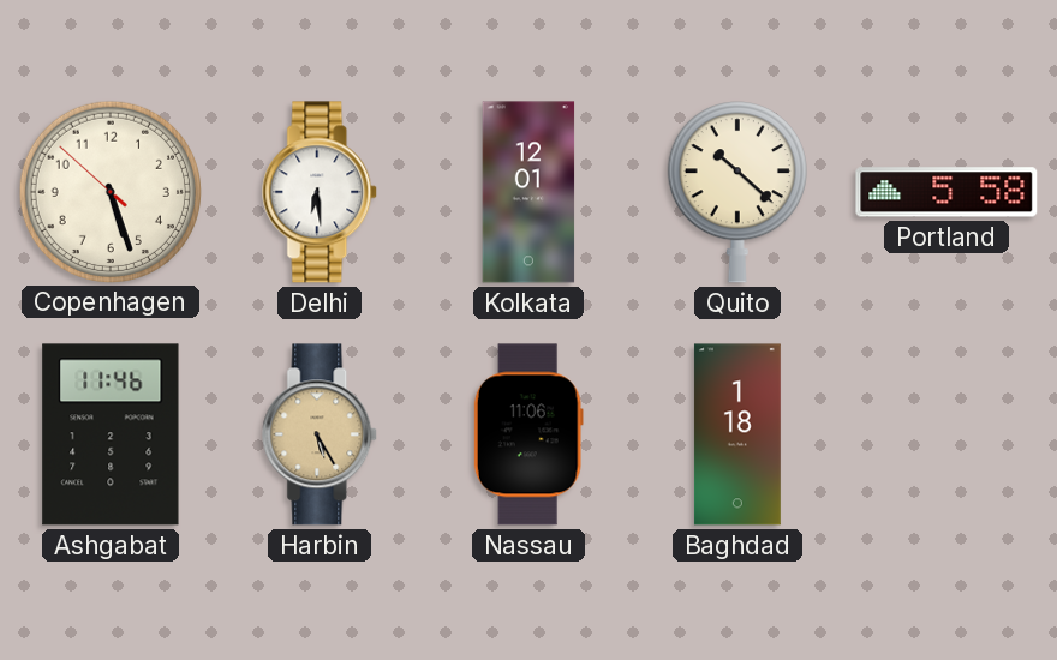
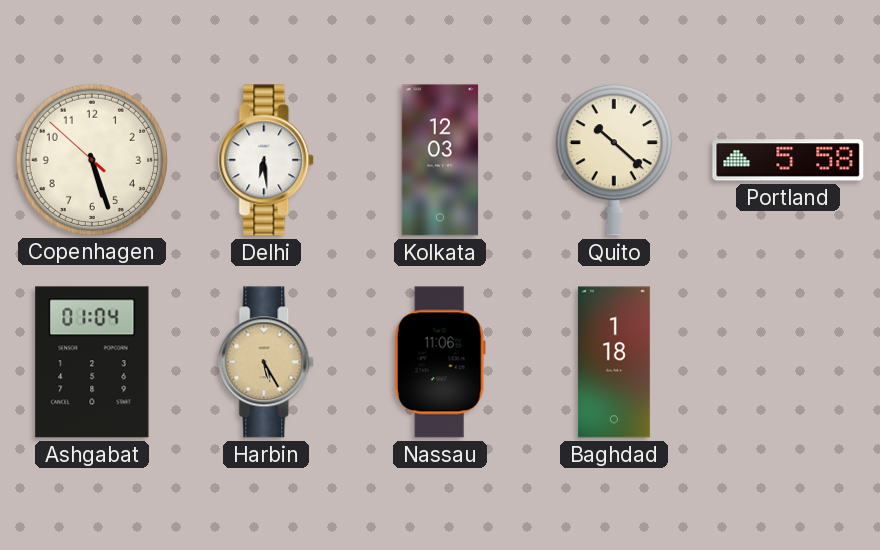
Kolkata: 12:01 -> 12:03
Ashgabat: 11:46 -> 01:04
